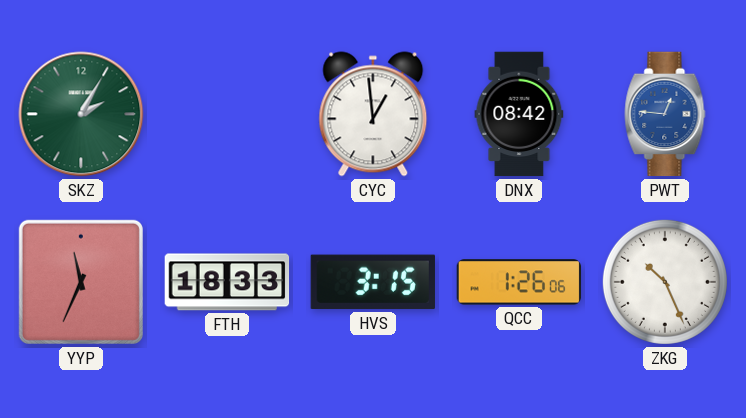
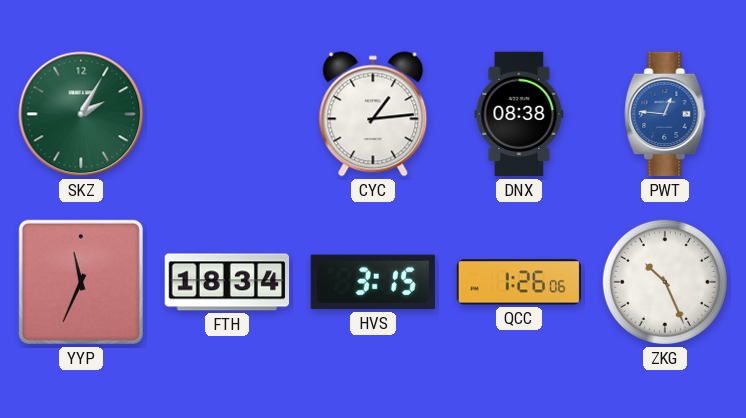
CYC: 12:59 -> 1:14
DNX: 08:42 -> 08:38
FTH: 18:33 -> 18:34
